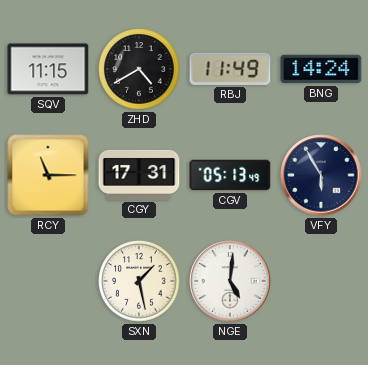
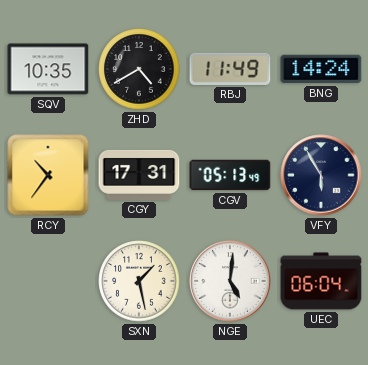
SQV: 11:15 -> 10:35
RCY: 11:15 -> 10:36
UEC: none -> 06:04
